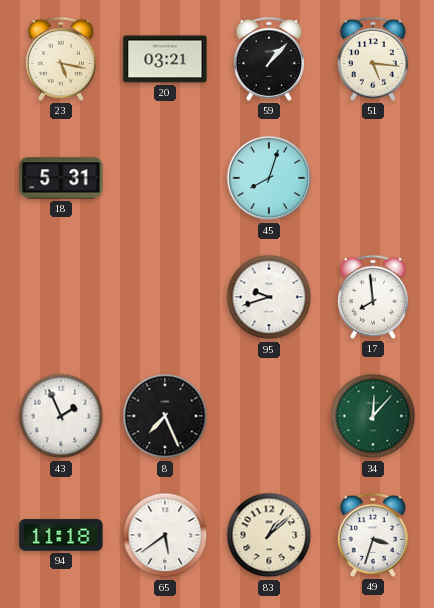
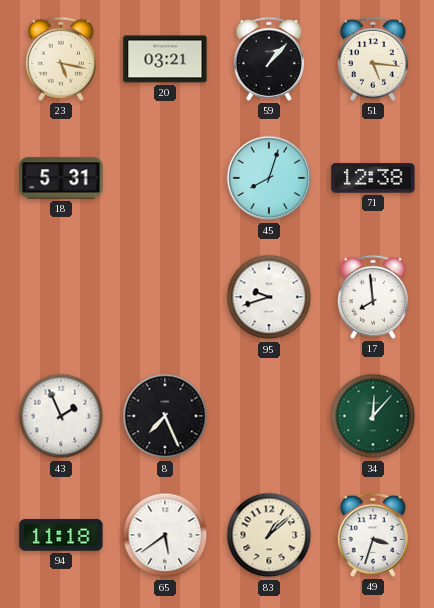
71: none -> 12:38
